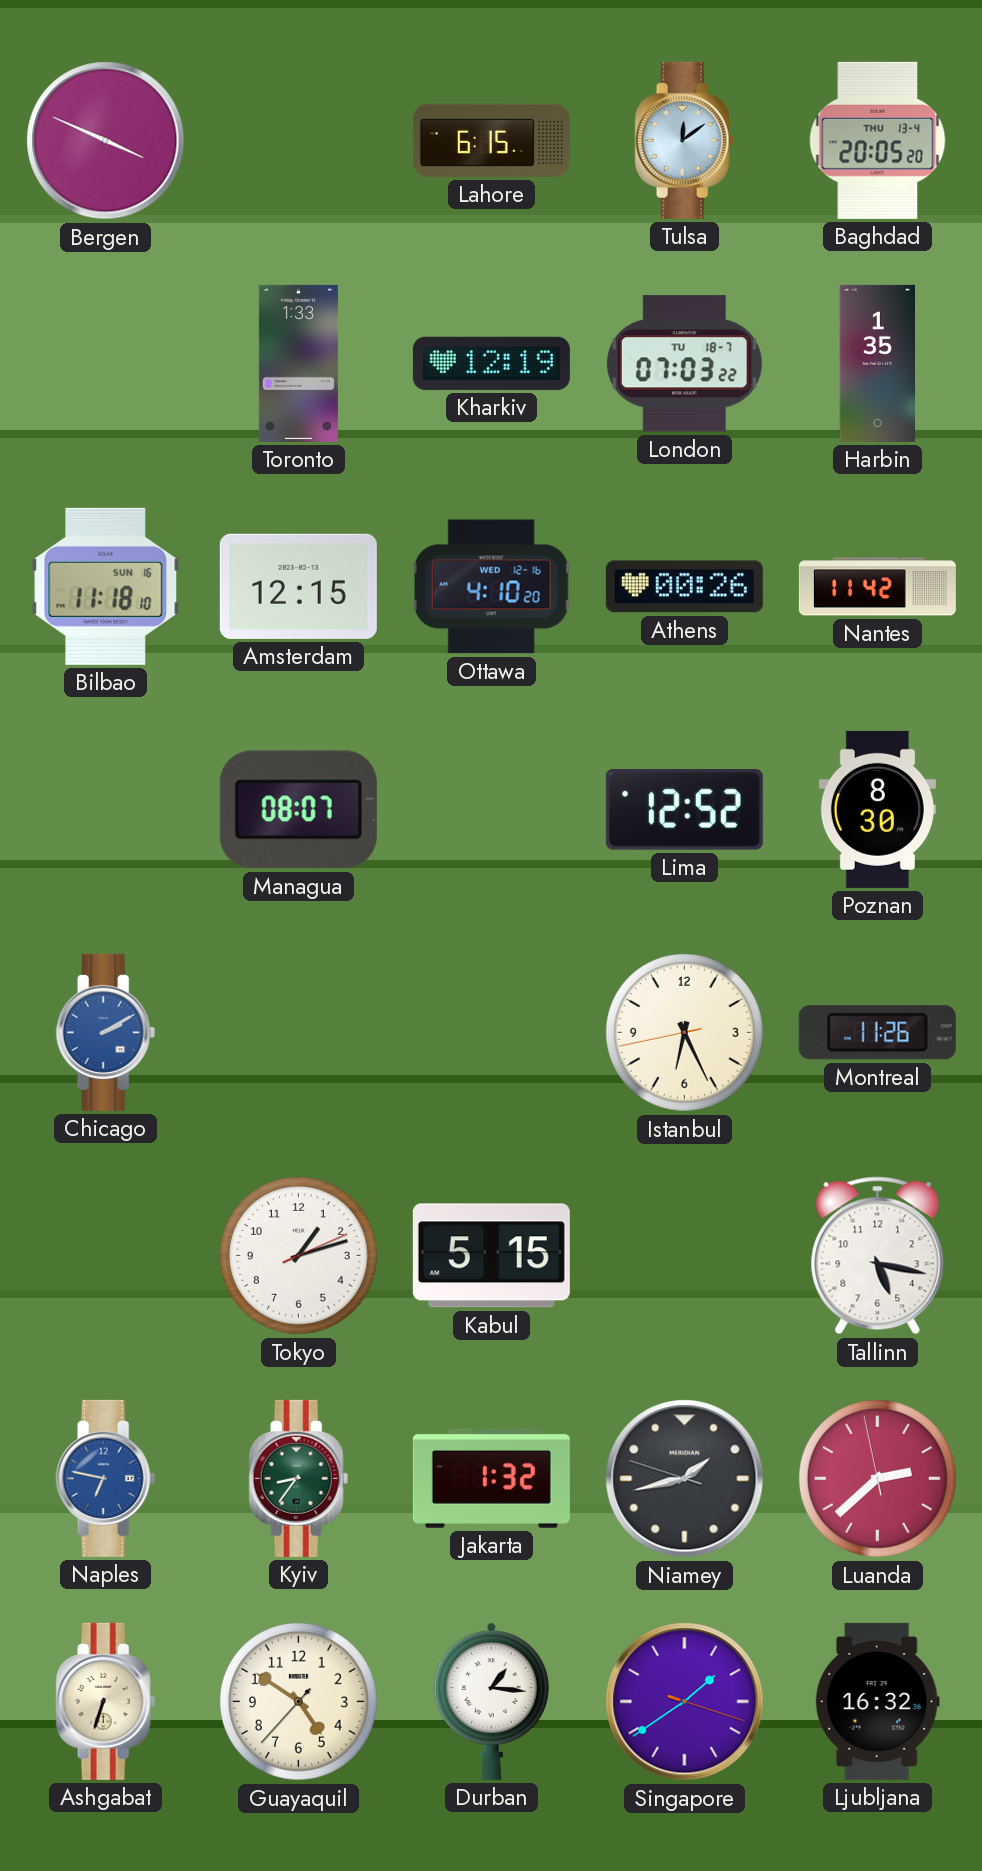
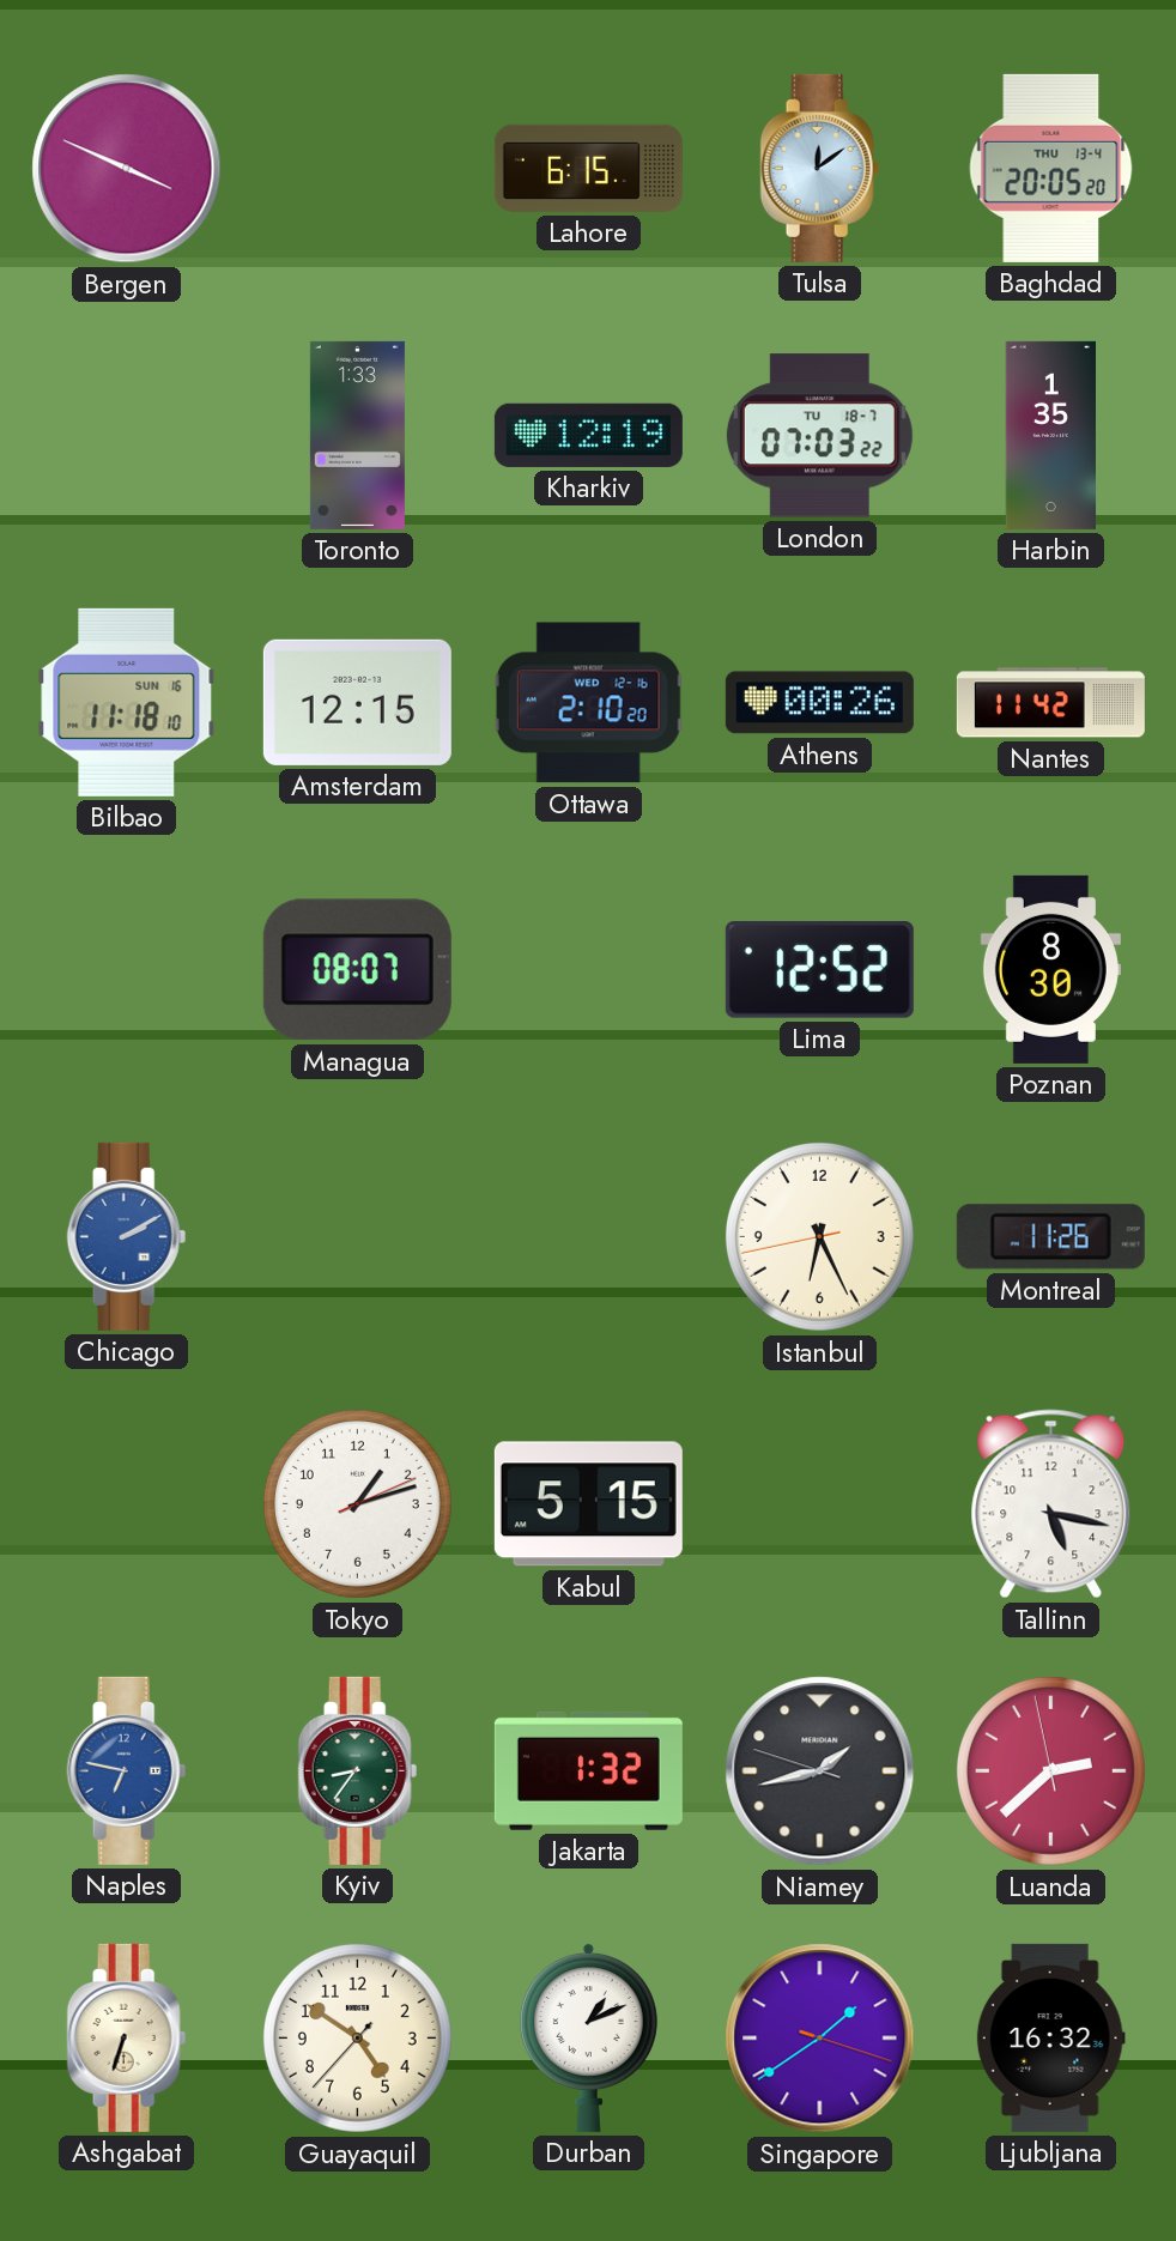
Ottawa: 4:10 -> 2:10
Durban: 1:16 -> 1:11
